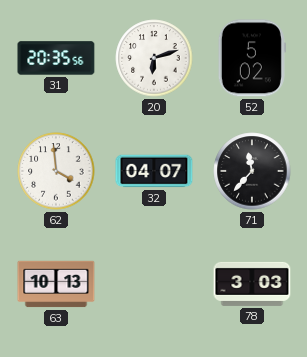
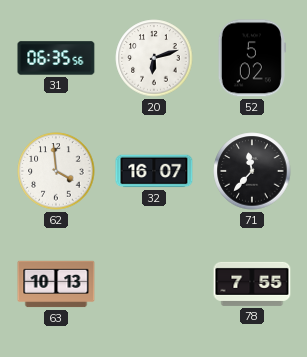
31: 20:35 -> 06:35
32: 04:07 -> 16:07
78: 3:03 -> 7:55
